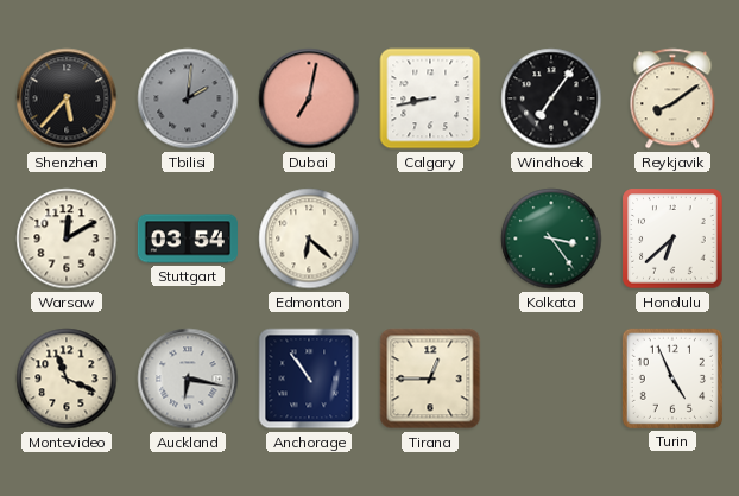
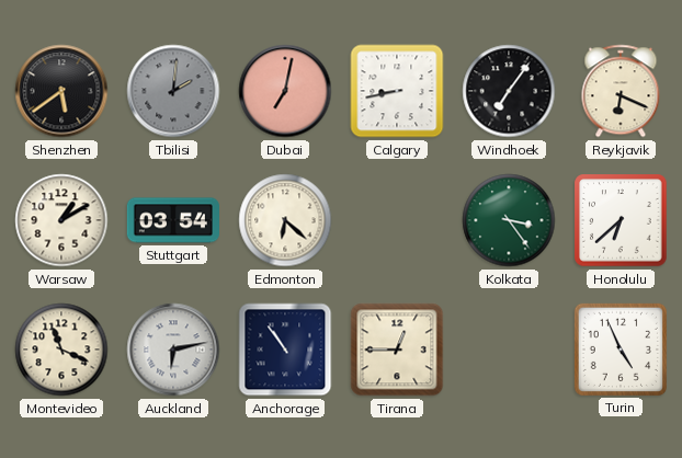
Shenzhen: 5:37 -> 5:39
Reykjavik: 8:09 -> 6:19
Warsaw: 12:10 -> 1:10
Auckland: 6:17 -> 6:13
